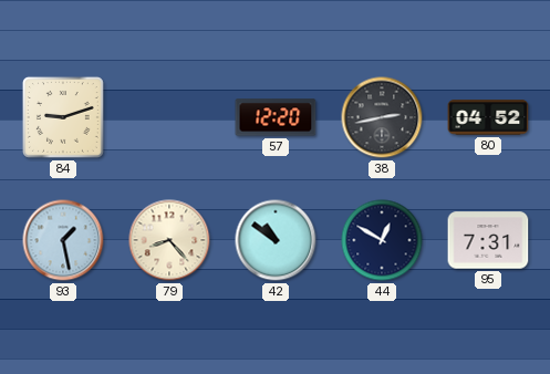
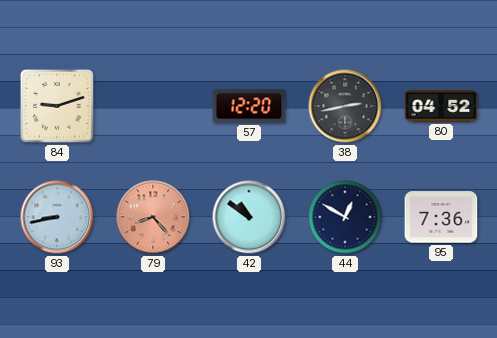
93: 1:28 -> 8:43
79 dial: cream -> salmon
95: 7:31 -> 7:36
